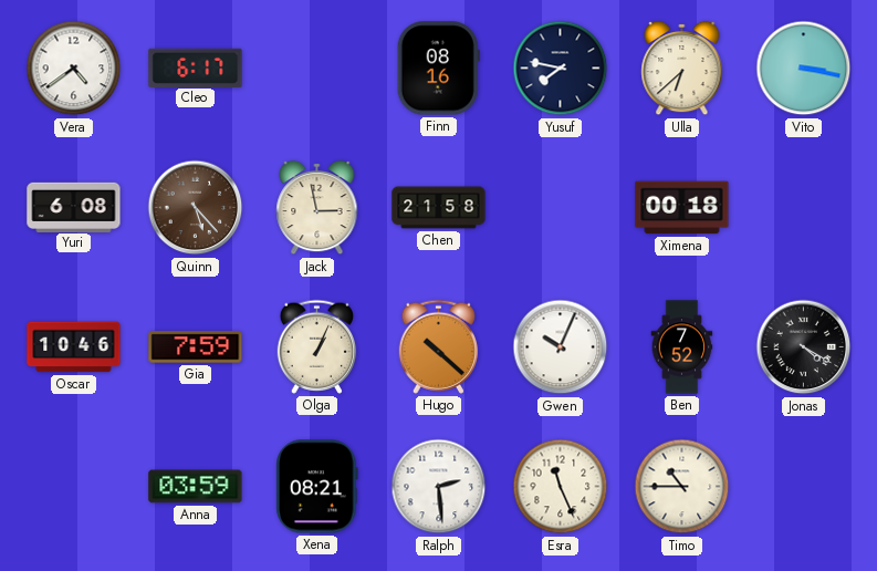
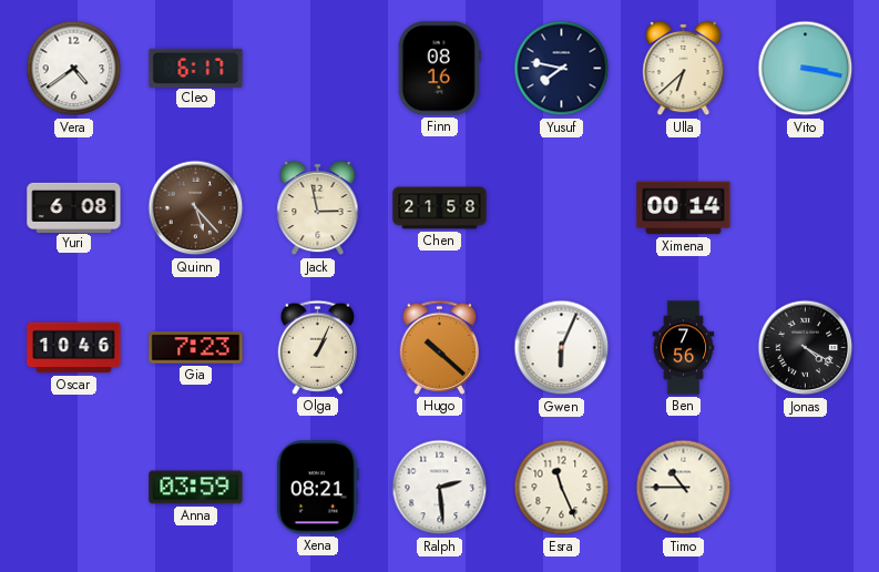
Ximena: 00:18 -> 00:14
Gia: 7:59 -> 7:23
Gwen: 10:04 -> 6:04
Ben: 7:52 -> 7:56
